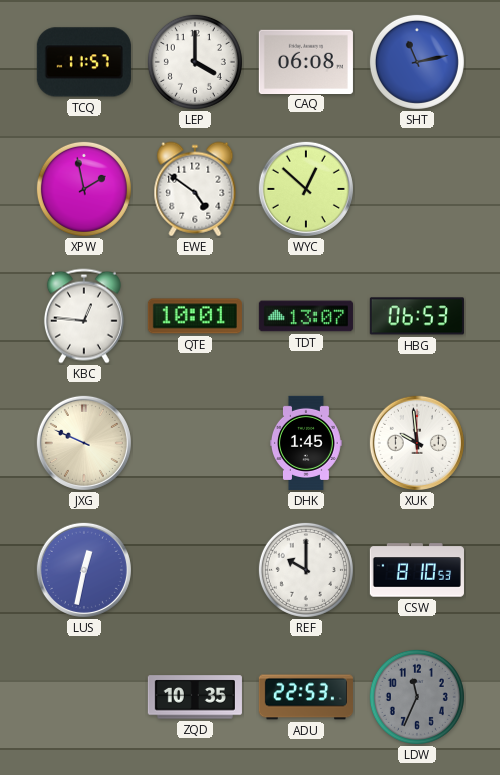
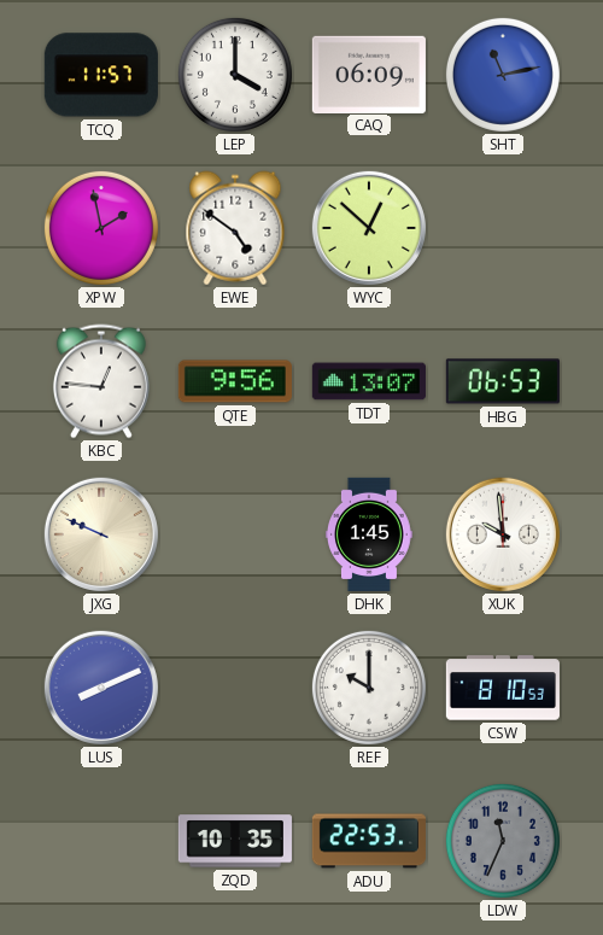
CAQ: 06:08 -> 06:09
QTE: 10:01 -> 9:56
LUS: 12:32 -> 8:11
